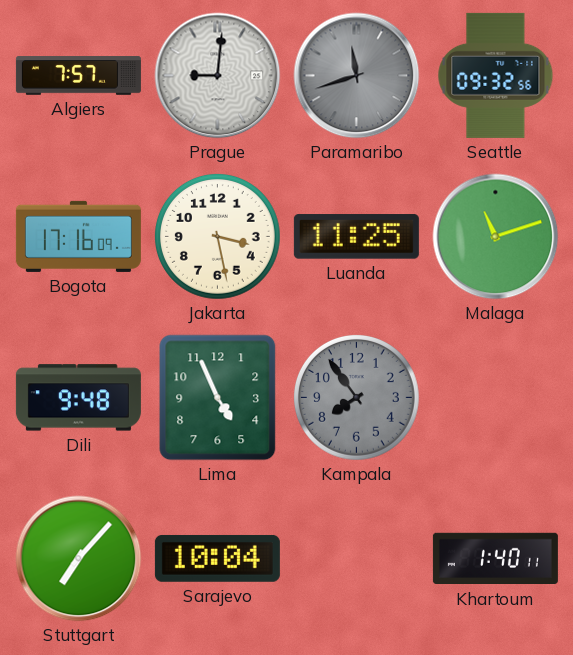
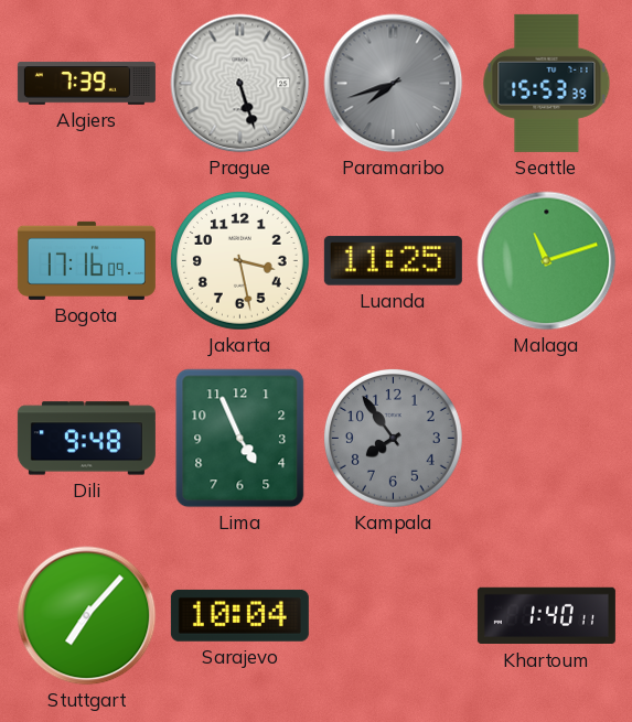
Algiers: 7:57 -> 7:39
Prague: 9:01 -> 5:27
Paramaribo: 11:42 -> 7:42
Seattle: 09:32 -> 15:53
